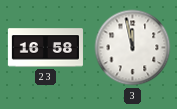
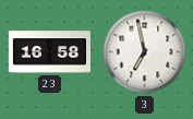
3: 11:58 -> 6:58
